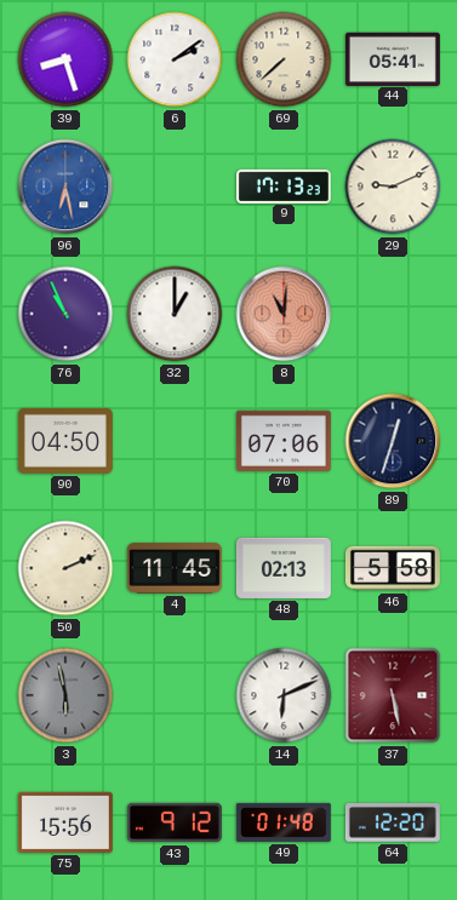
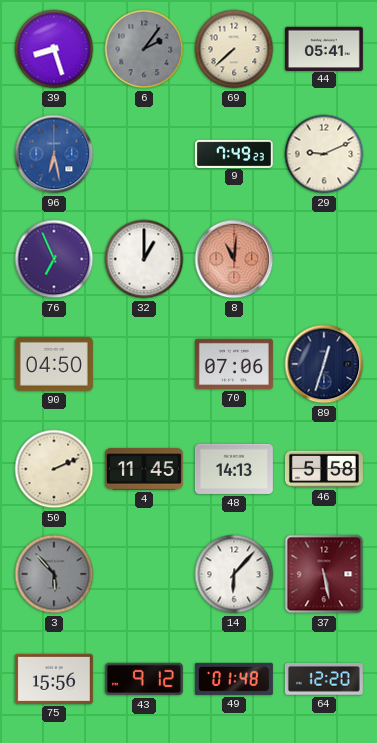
6: 2:09 -> 2:06
6 dial: white -> grey
9: 17:13 -> 7:49
76: 10:56 -> 6:56
48: 02:13 -> 14:13
3: 5:58 -> 5:53
14: 6:11 -> 6:07
